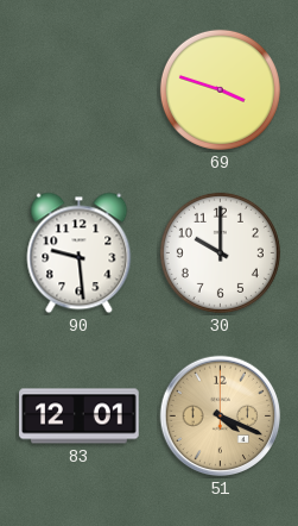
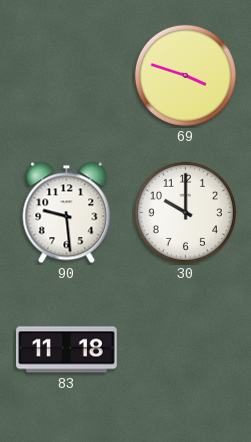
83: 12:01 -> 11:18
51: 4:19 -> none
